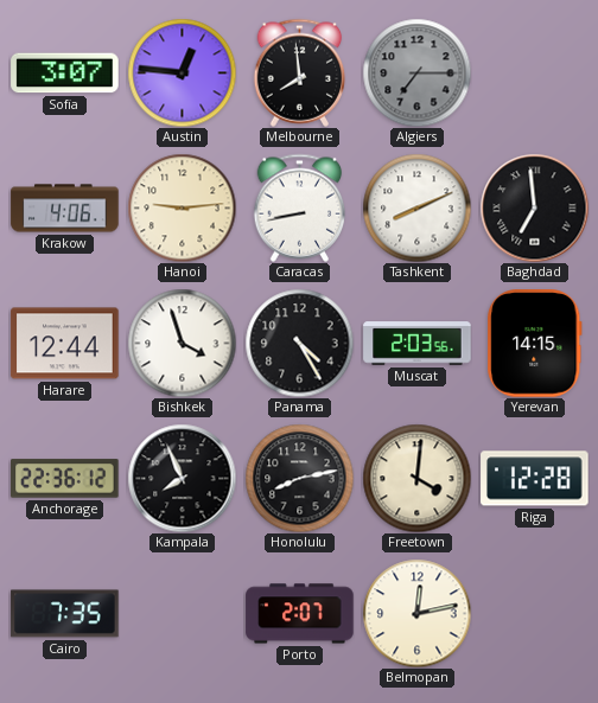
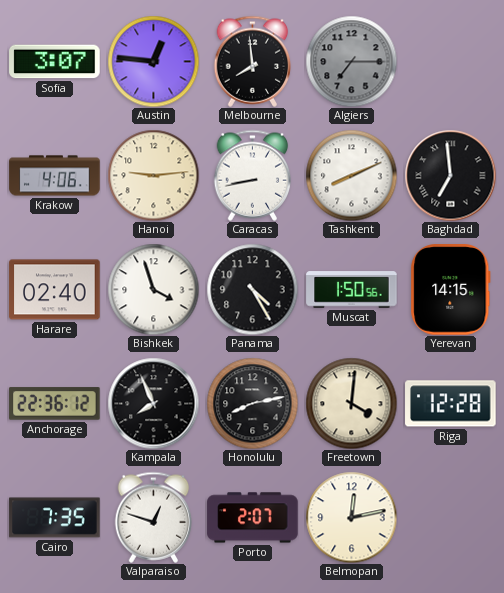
Harare: 12:44 -> 02:40
Muscat: 2:03 -> 1:50
Valparaiso: none -> 12:48
